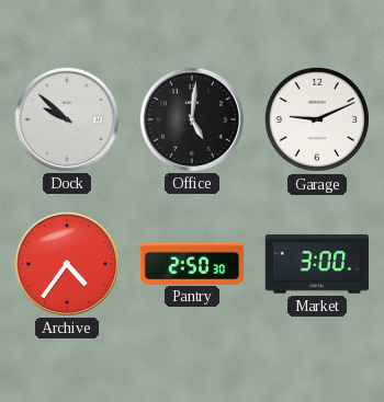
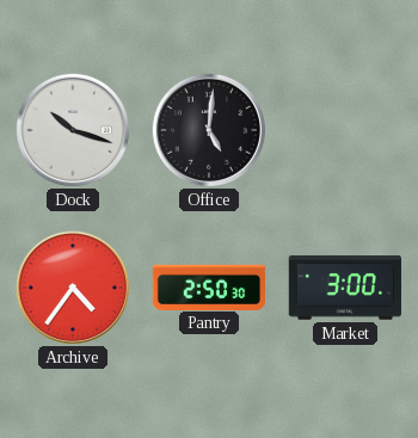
Dock: 9:52 -> 10:18
Garage: 9:11 -> none
